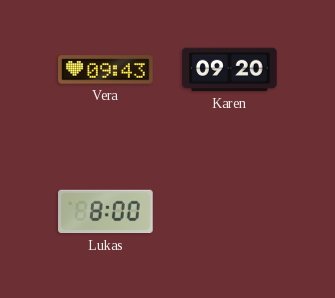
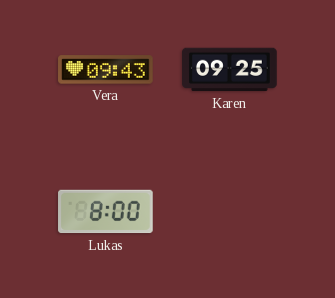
Karen: 09:20 -> 09:25
